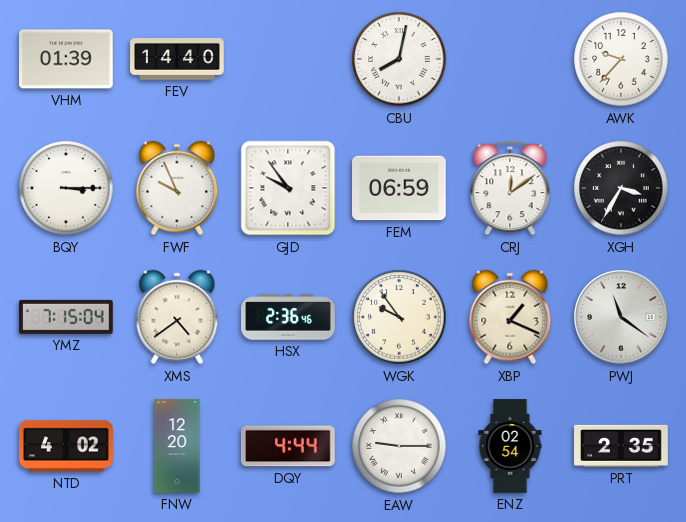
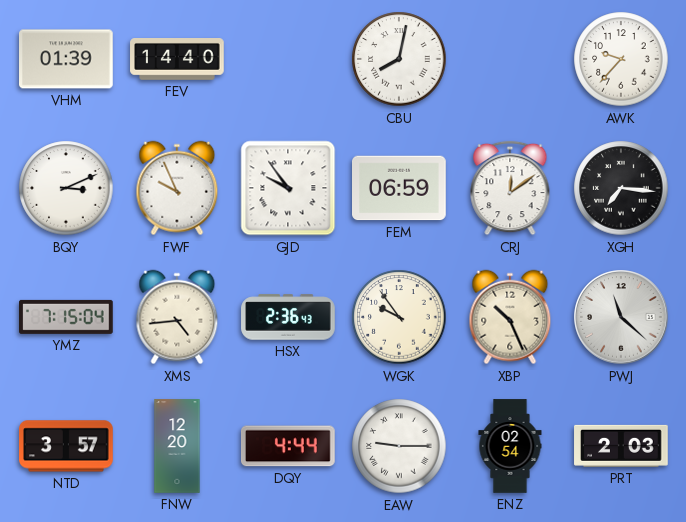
BQY: 3:15 -> 3:11
XGH: 3:35 -> 7:16
XMS: 4:39 -> 4:44
HSX: 2:36:46 -> 2:36:43
XBP: 1:19 -> 10:26
PWJ: 11:21 -> 11:22
NTD: 4:02 -> 3:57
PRT: 2:35 -> 2:03
